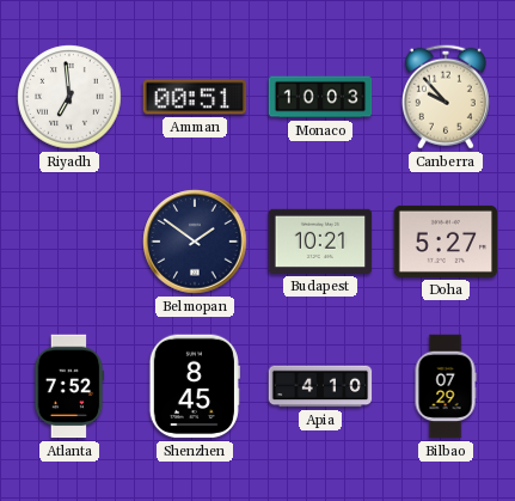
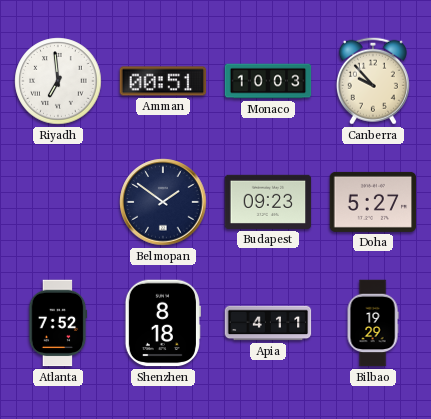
Budapest: 10:21 -> 09:23
Shenzhen: 8:45 -> 8:18
Apia: 4:10 -> 4:11
Bilbao: 07:29 -> 19:29
